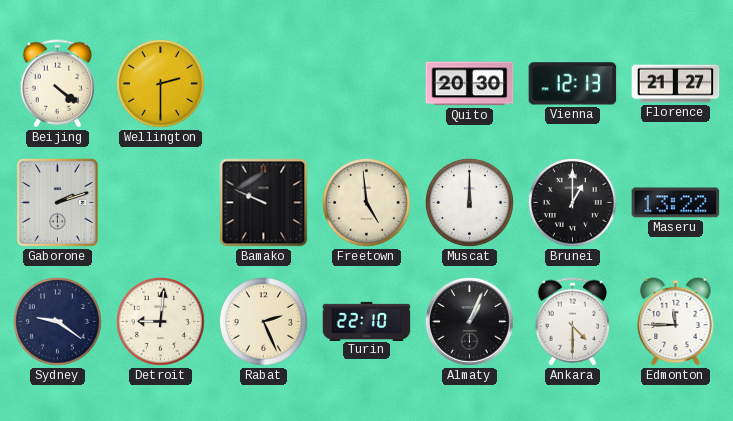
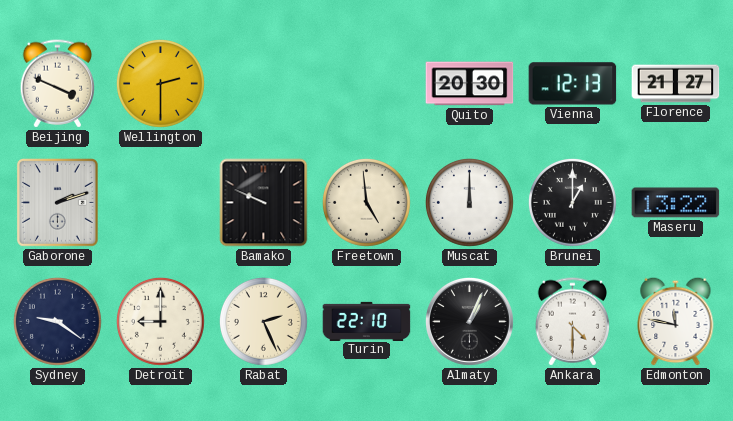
Beijing: 4:21 -> 3:49
Detroit: 9:01 -> 9:00
Edmonton: 11:45 -> 11:47
